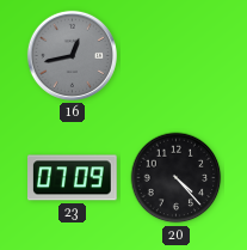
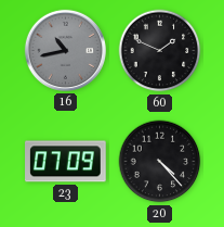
16: 12:43 -> 10:43
60: none -> 1:49
